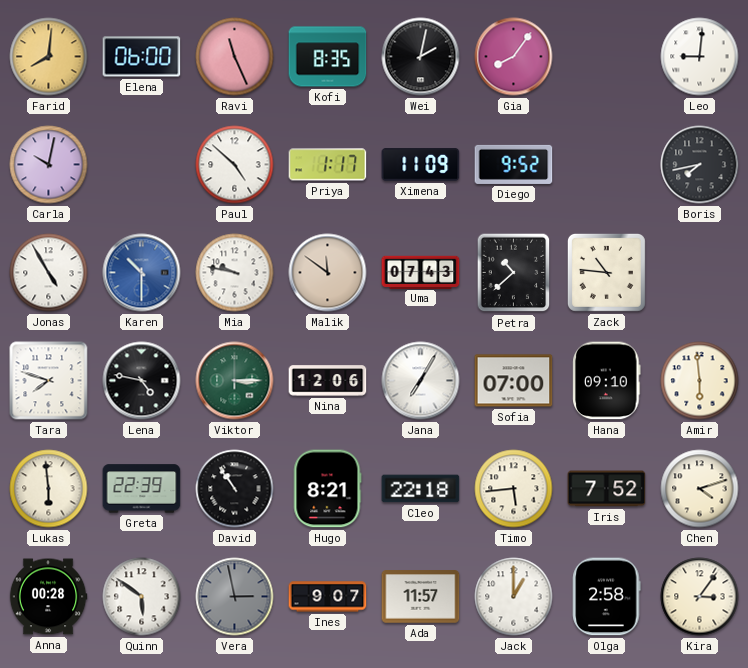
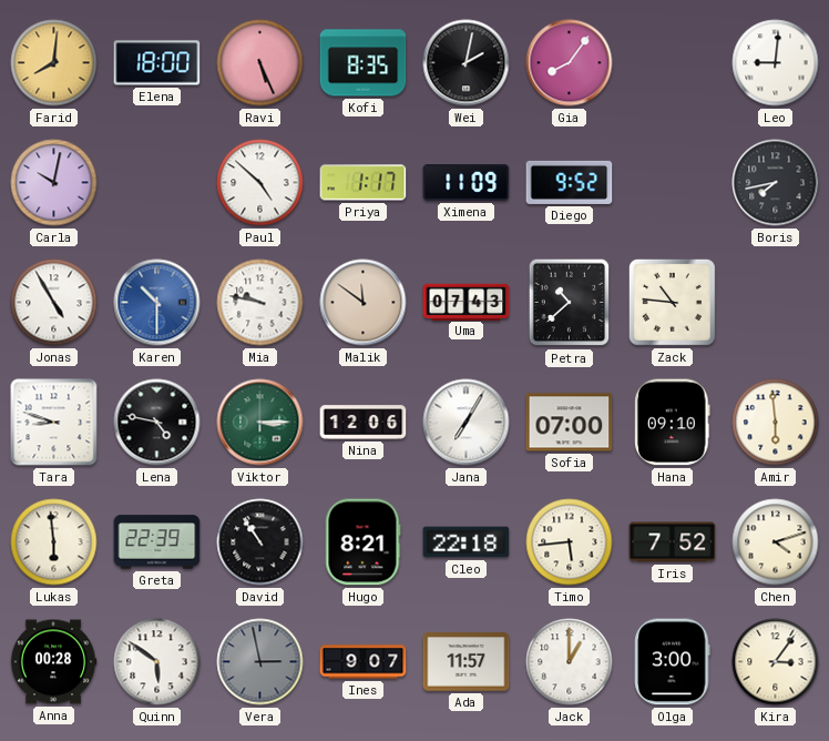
Elena: 06:00 -> 18:00
Ravi: 11:26 -> 5:26
Tara: 7:48 -> 8:48
Olga: 2:58 -> 3:00
